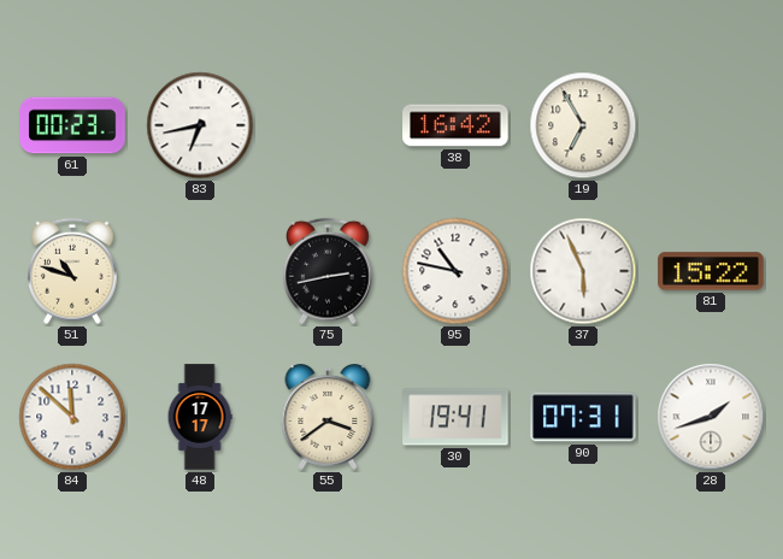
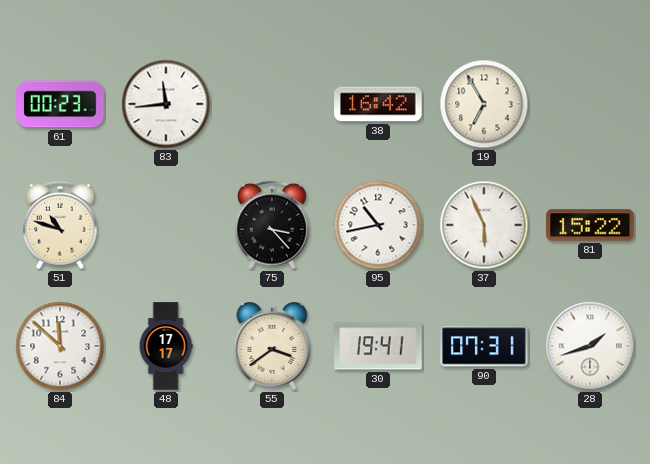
83: 6:43 -> 11:44
75: 2:43 -> 3:23
95: 10:47 -> 10:43
